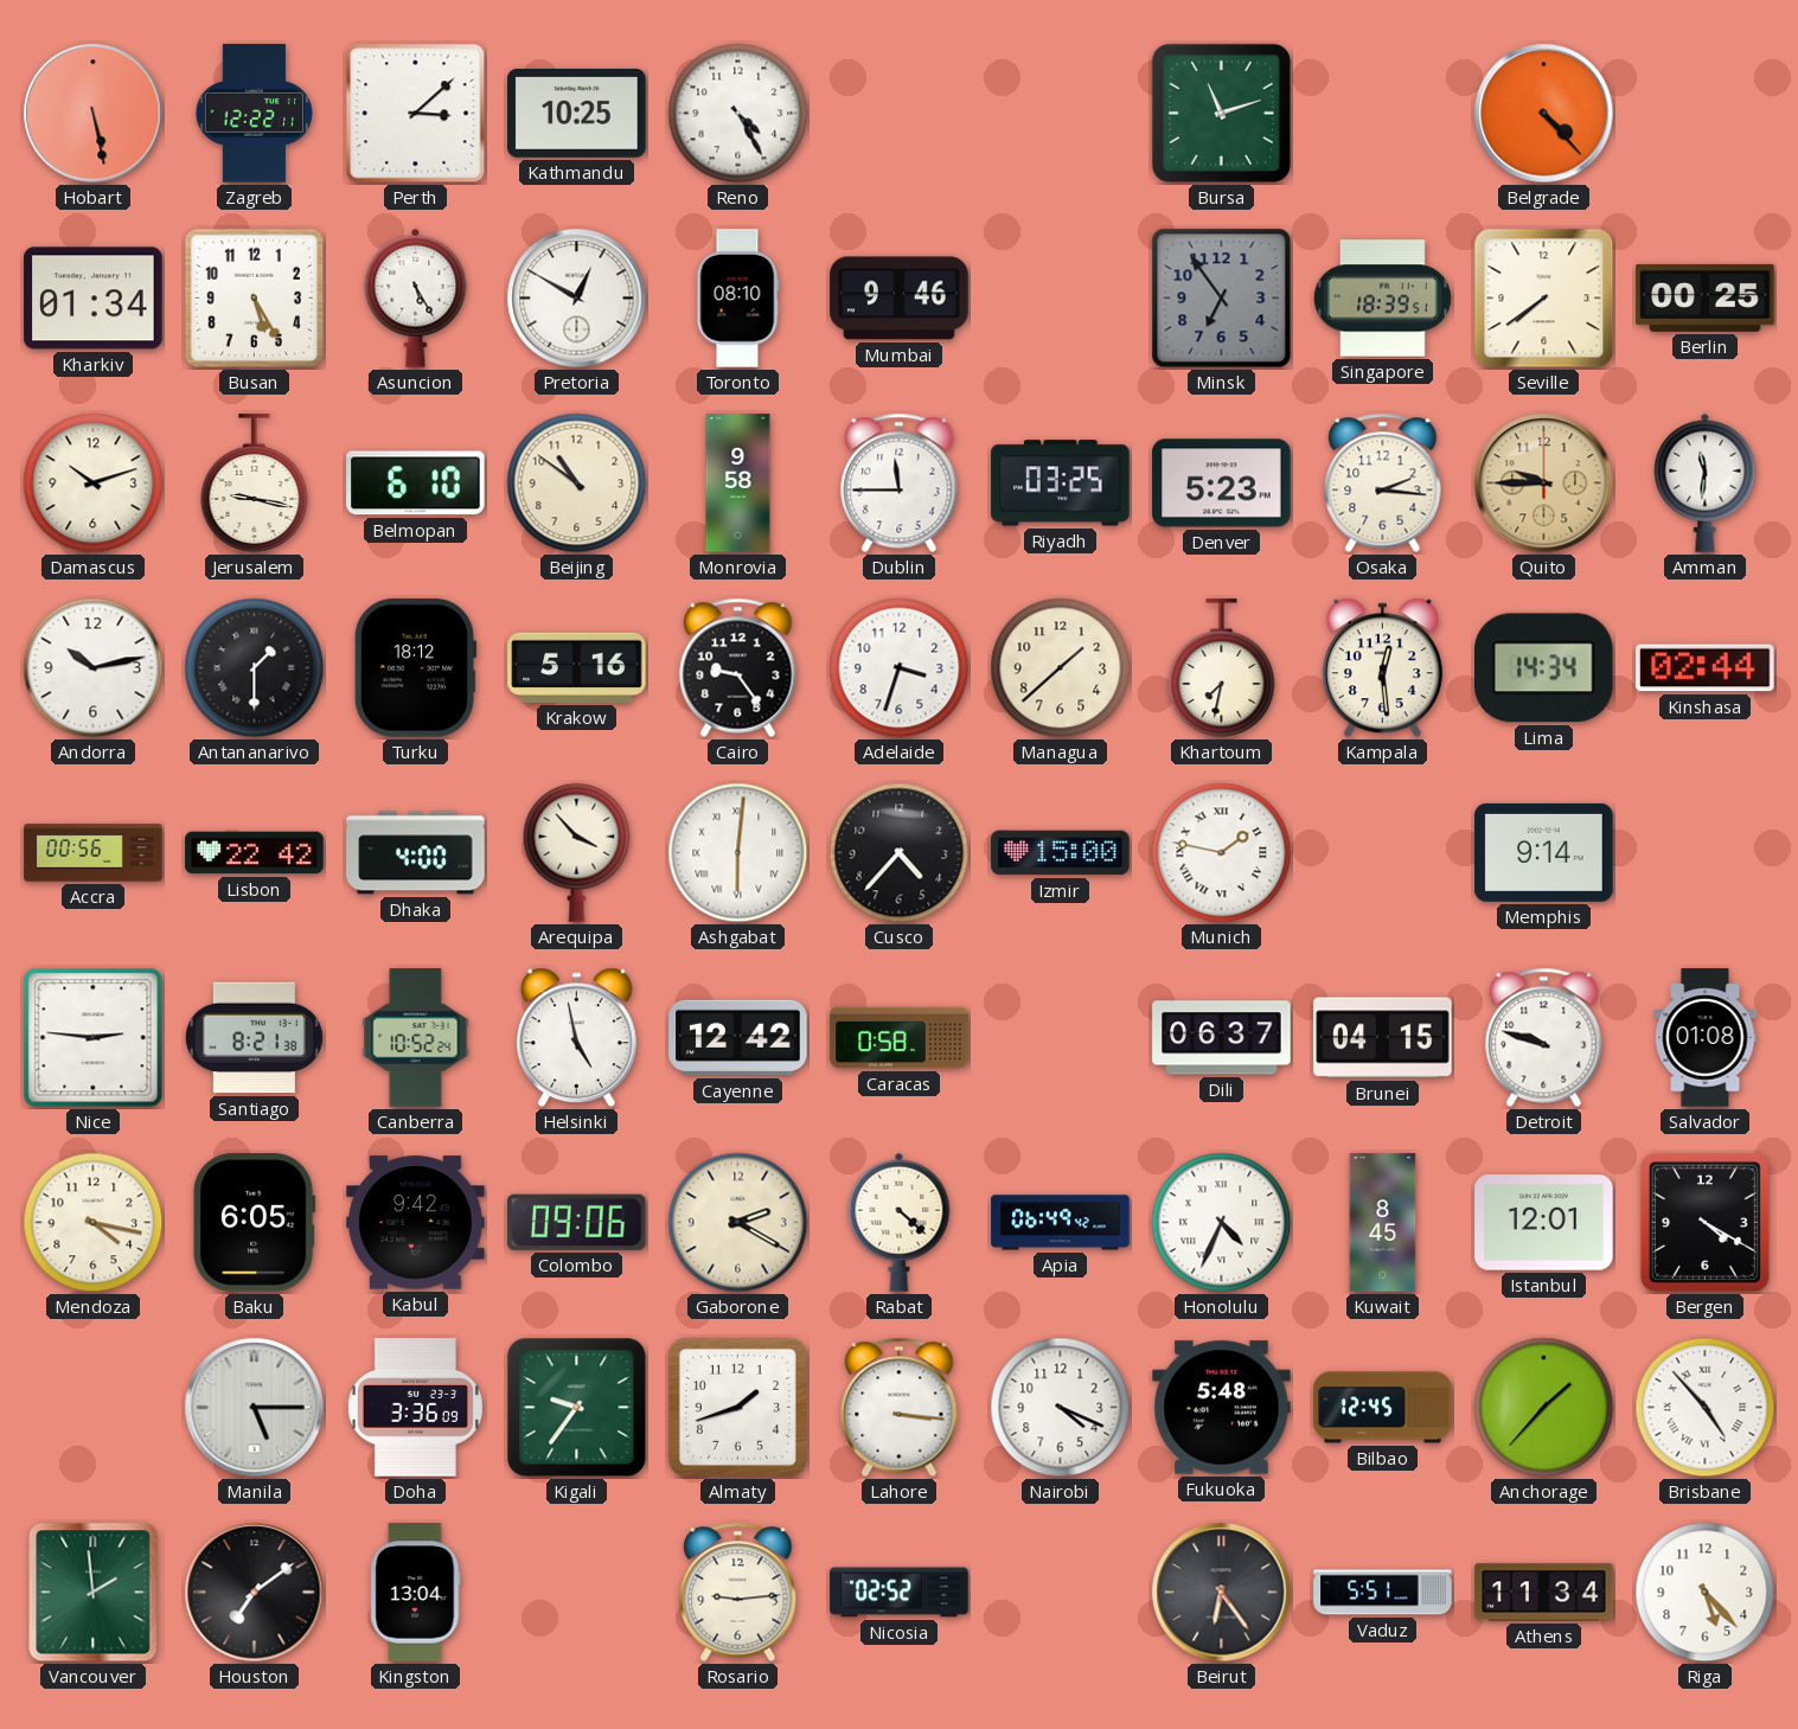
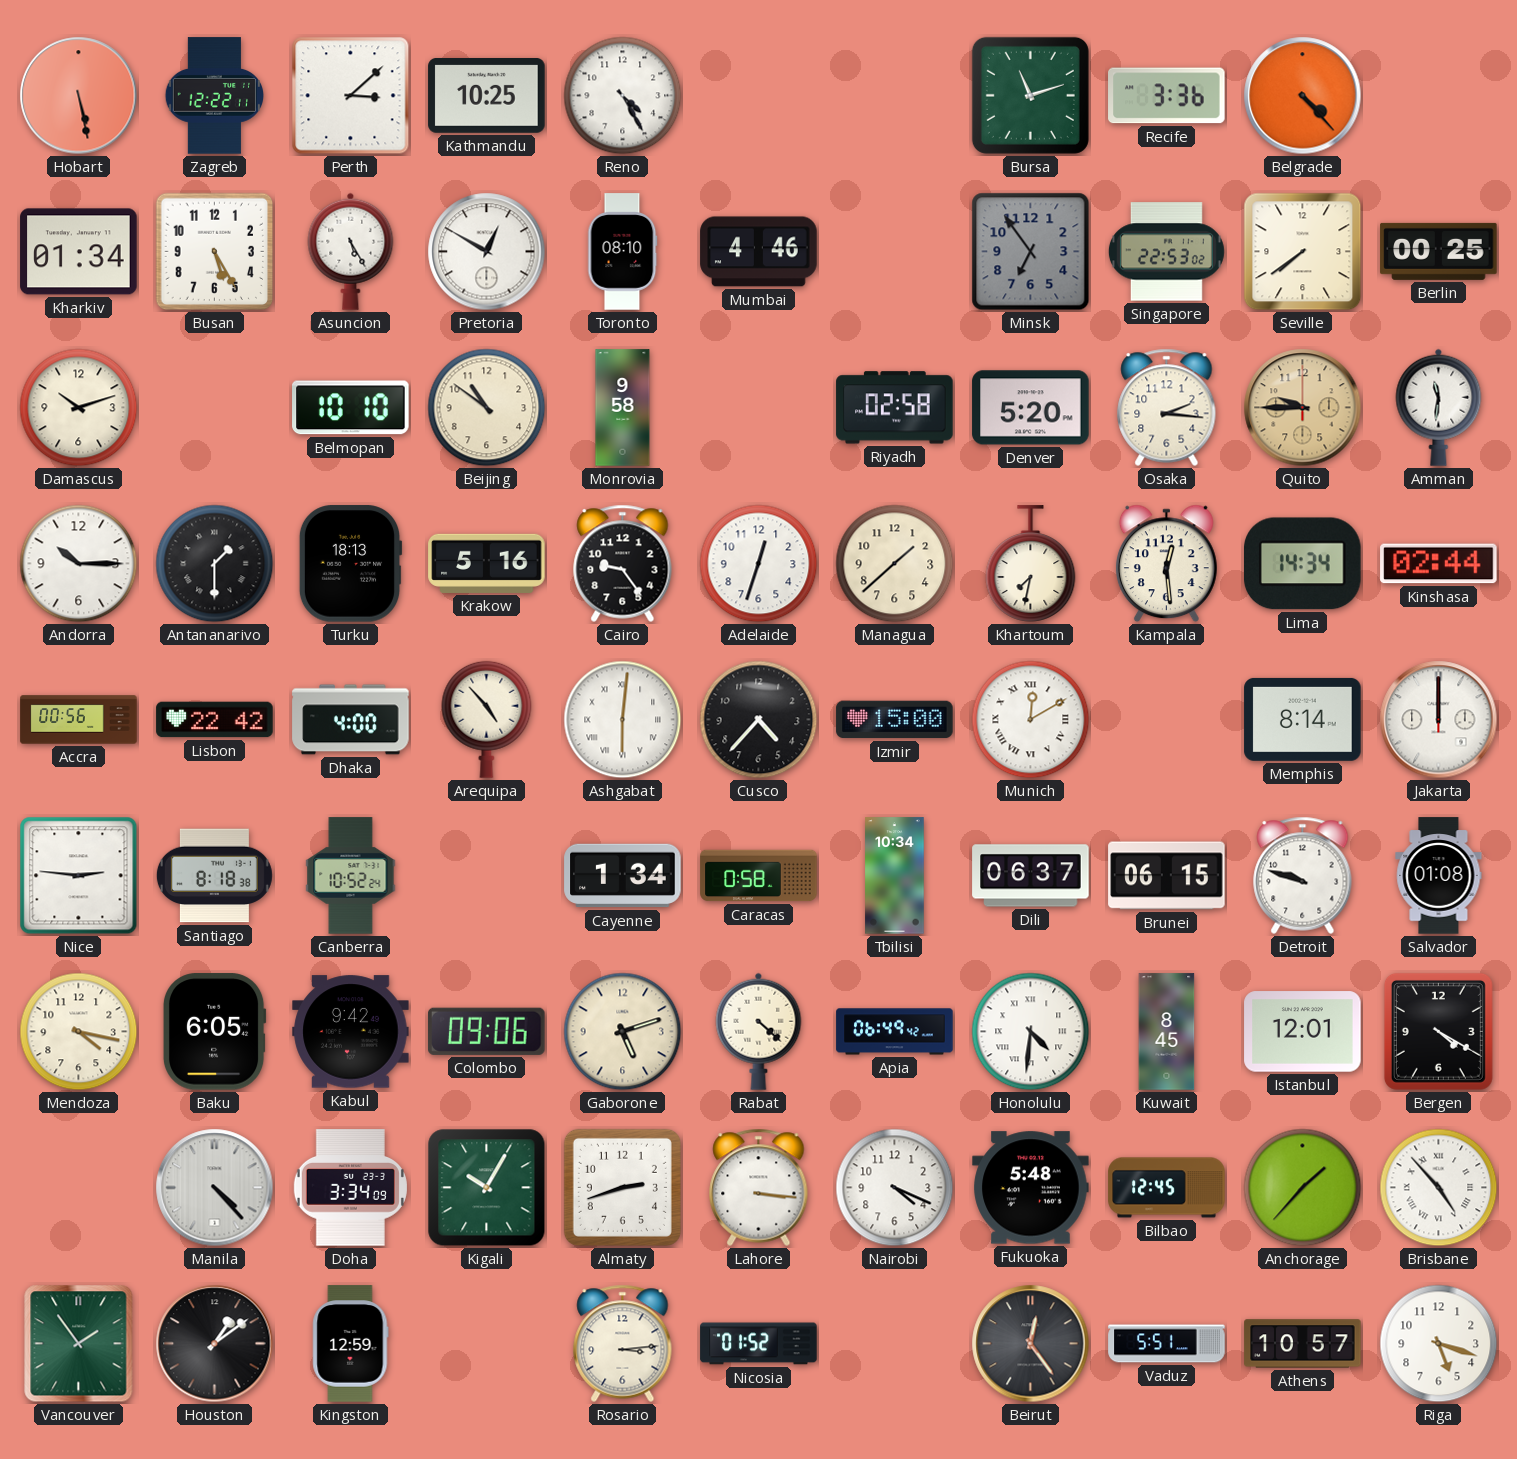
Recife: none -> 3:36
Mumbai: 9:46 -> 4:46
Singapore: 18:39 -> 22:53
Jerusalem: 9:17 -> none
Belmopan: 6:10 -> 10:10
Dublin: 11:45 -> none
Riyadh: 03:25 -> 02:58
Denver: 5:23 -> 5:20
Andorra: 10:13 -> 10:15
Turku: 18:12 -> 18:13
Adelaide: 3:33 -> 12:33
Arequipa: 3:53 -> 4:53
Munich: 1:47 -> 12:10
Memphis: 9:14 -> 8:14
Jakarta: none -> 12:00
Santiago: 8:21 -> 8:18
Helsinki: 4:58 -> none
Cayenne: 12:42 -> 1:34
Tbilisi: none -> 10:34
Brunei: 04:15 -> 06:15
Gaborone: 2:20 -> 5:12
Honolulu: 4:34 -> 4:31
Manila: 5:15 -> 4:23
Doha: 3:36 -> 3:34
Kigali: 9:36 -> 10:05
Almaty: 1:42 -> 2:42
Vancouver: 1:59 -> 1:54
Houston: 7:09 -> 1:09
Kingston: 13:04 -> 12:59
Rosario: 9:14 -> 3:14
Nicosia: 02:52 -> 01:52
Beirut: 6:24 -> 12:24
Athens: 11:34 -> 10:57
Riga: 5:23 -> 5:18
